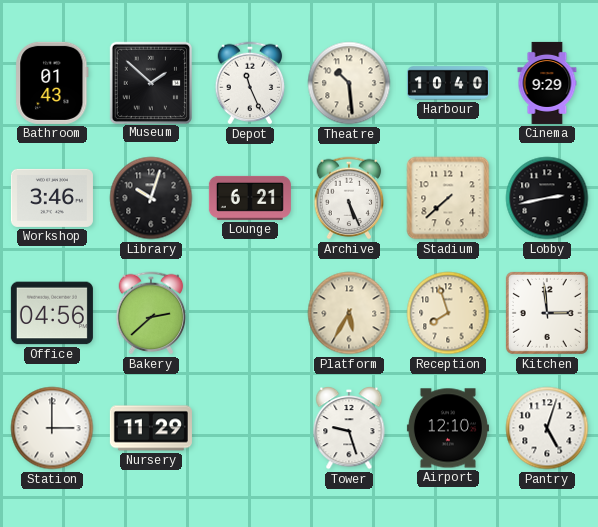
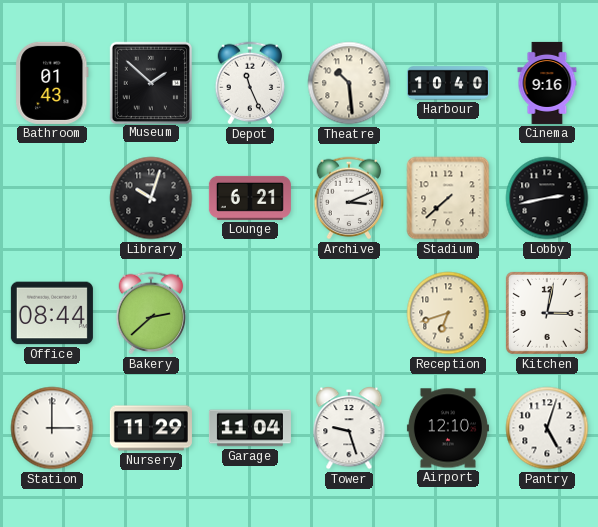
Cinema: 9:29 -> 9:16
Workshop: 3:46 -> none
Archive: 5:26 -> 3:11
Office: 04:56 -> 08:44
Platform: 5:35 -> none
Reception: 7:57 -> 6:42
Kitchen: 2:59 -> 3:02
Garage: none -> 11:04
